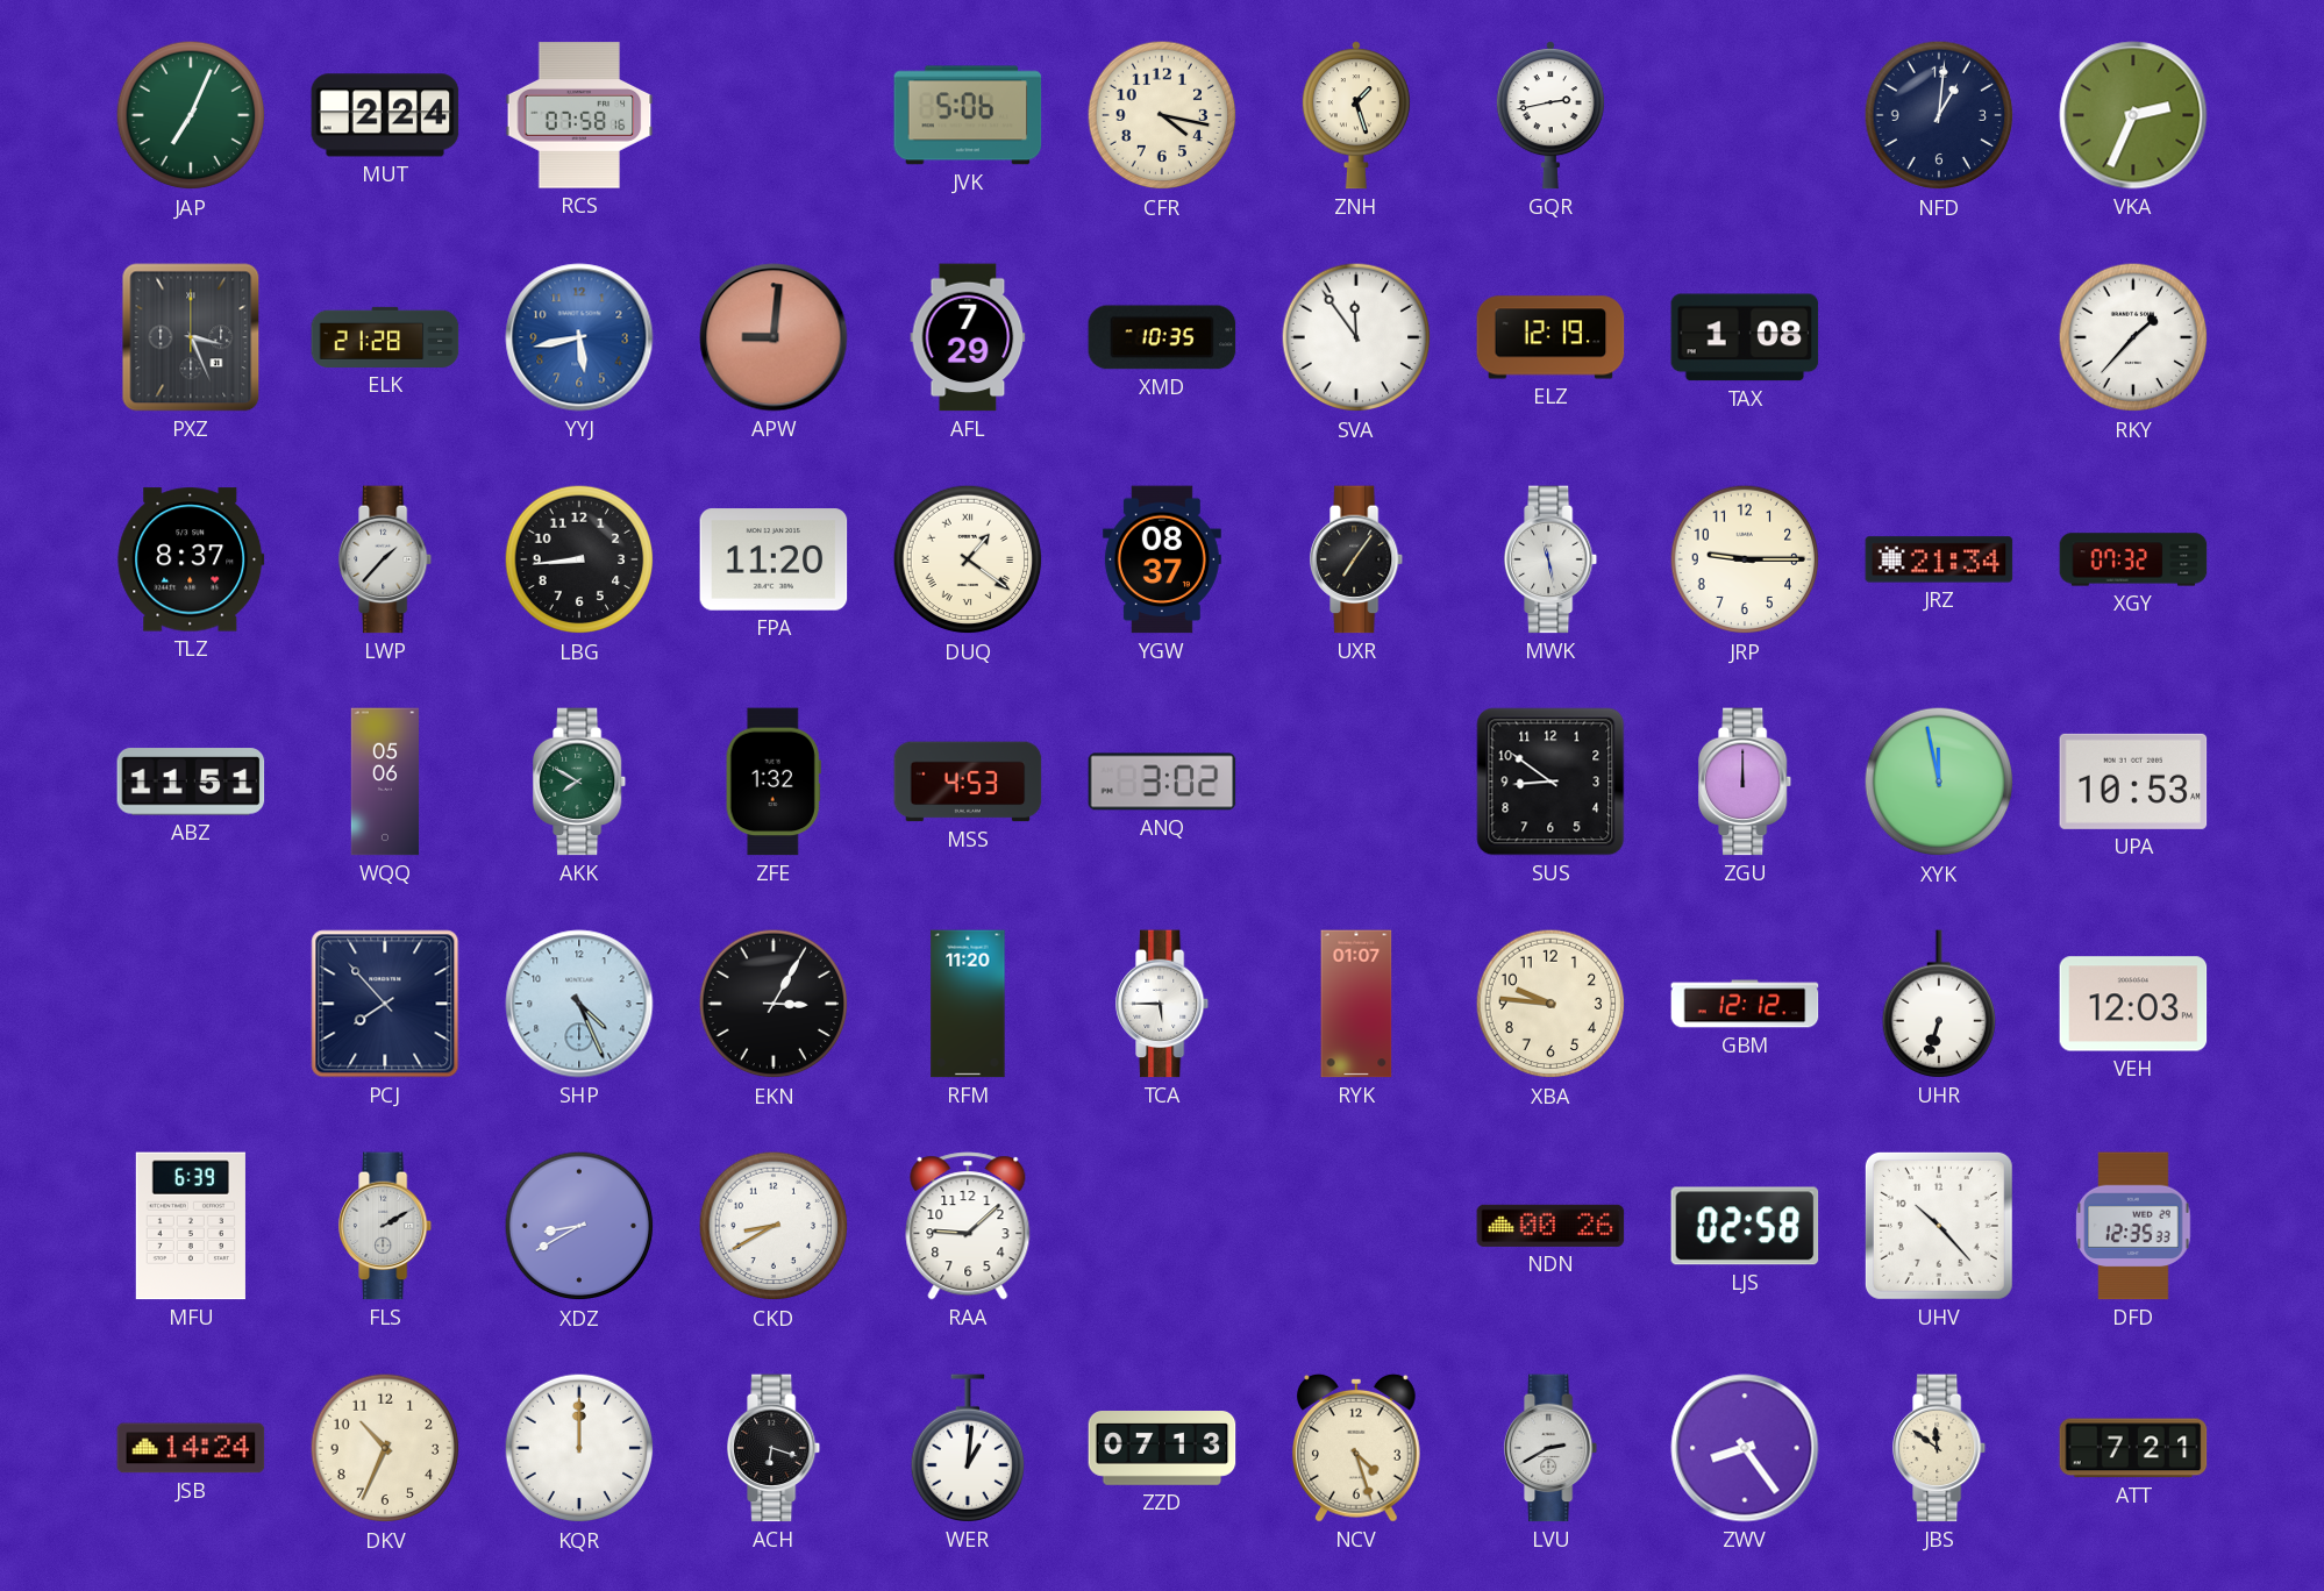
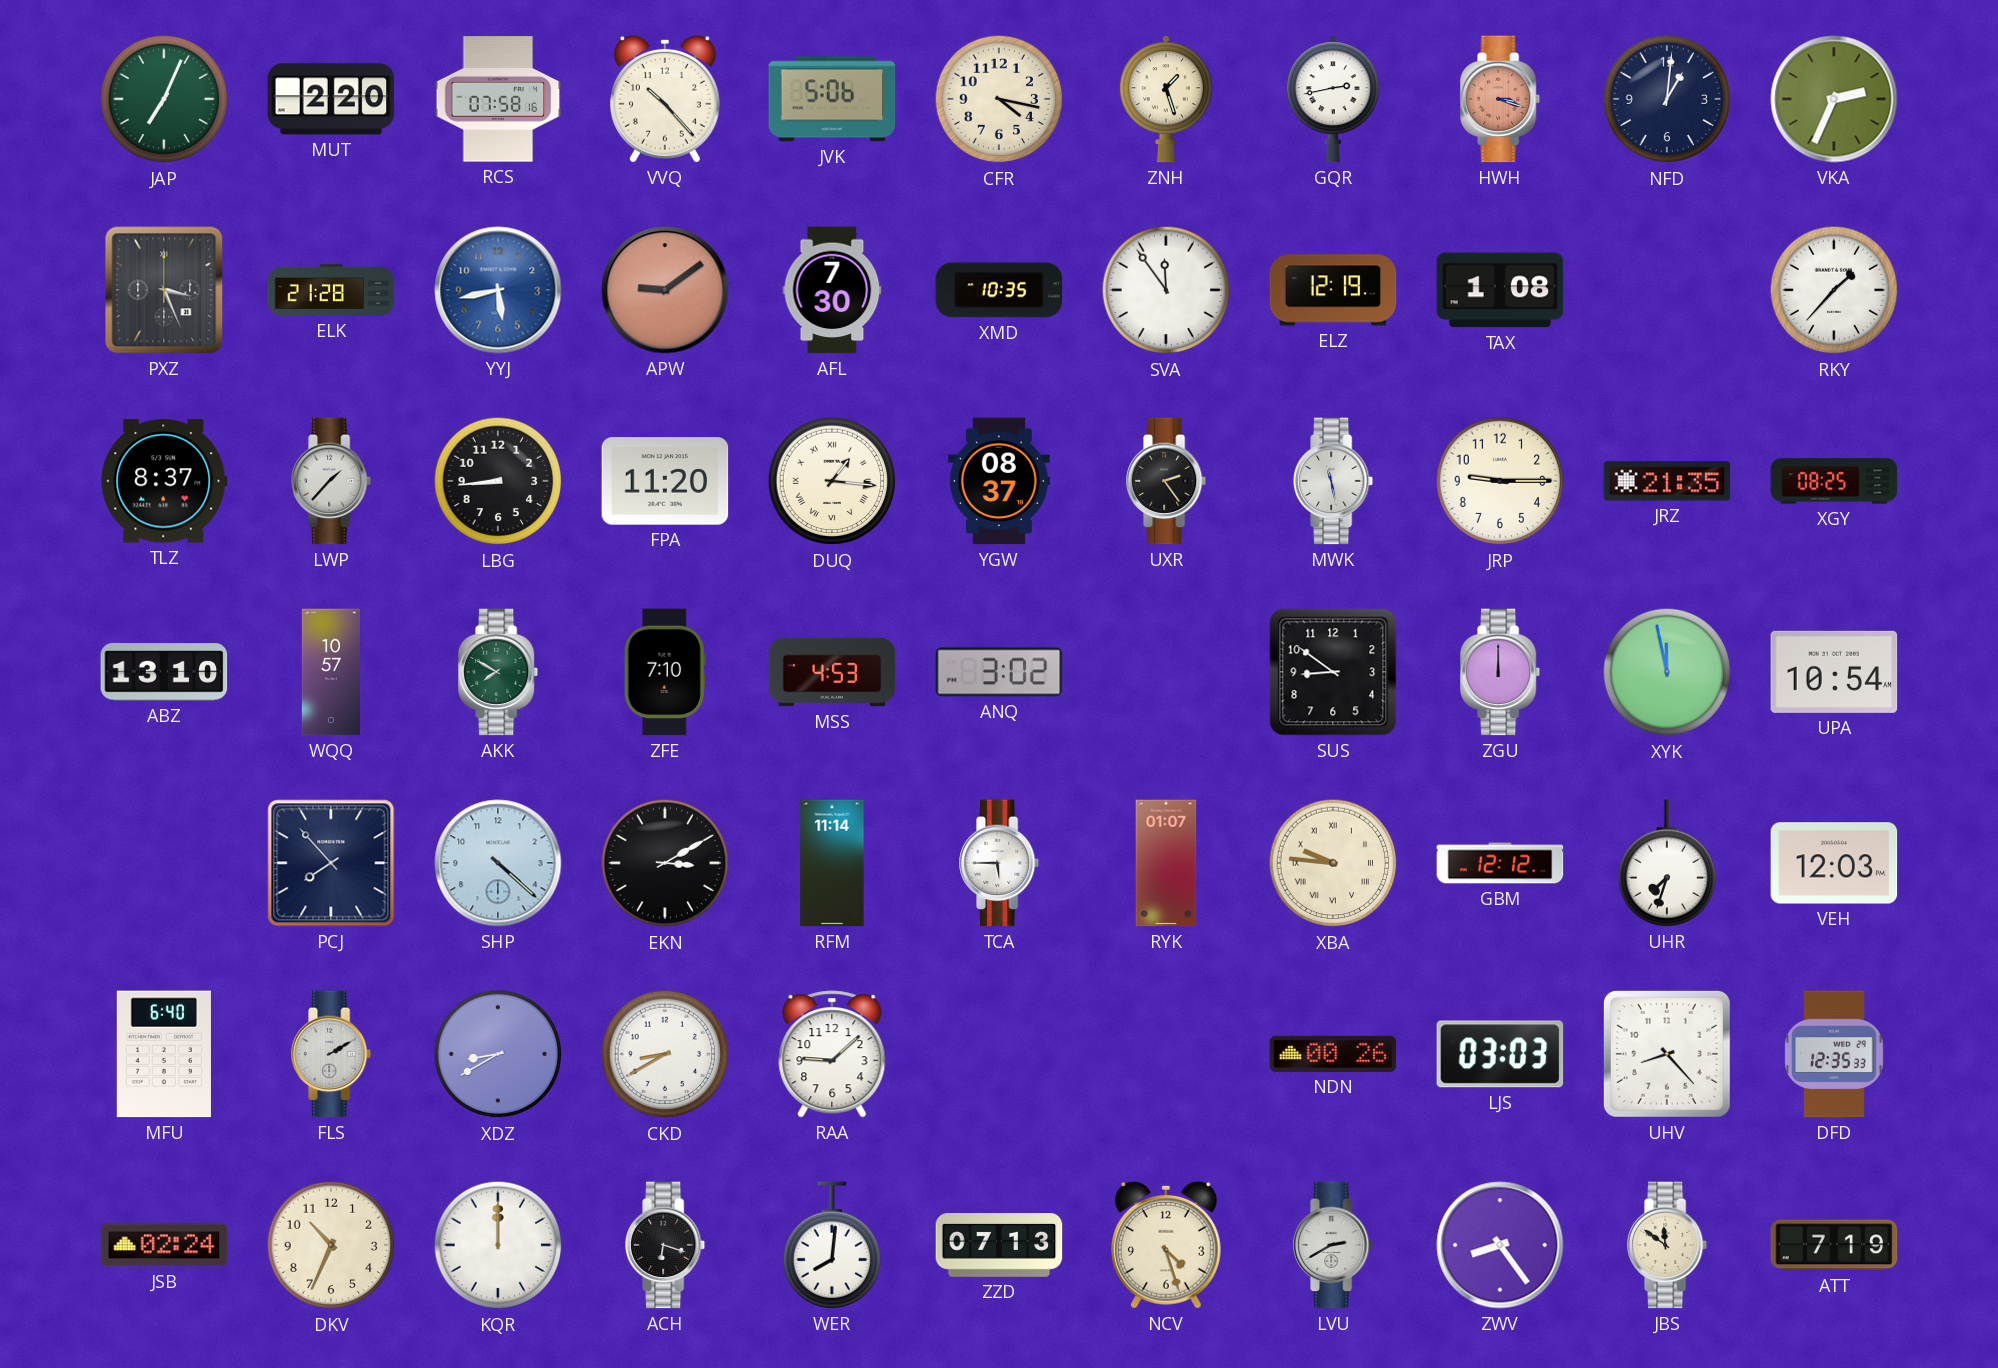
MUT: 2:24 -> 2:20
VVQ: none -> 10:23
HWH: none -> 3:18
APW: 9:01 -> 9:09
AFL: 7:29 -> 7:30
DUQ: 1:21 -> 1:16
UXR: 7:06 -> 2:24
JRZ: 21:34 -> 21:35
XGY: 07:32 -> 08:25
ABZ: 11:51 -> 13:10
WQQ: 05:06 -> 10:57
ZFE: 1:32 -> 7:10
UPA: 10:53 -> 10:54
SHP: 4:26 -> 4:22
EKN: 3:05 -> 3:10
RFM: 11:20 -> 11:14
XBA numerals: Arabic -> Roman
UHR: 6:33 -> 7:33
MFU: 6:39 -> 6:40
LJS: 02:58 -> 03:03
UHV: 10:23 -> 8:23
JSB: 14:24 -> 02:24
WER: 1:01 -> 8:01
ATT: 7:21 -> 7:19
